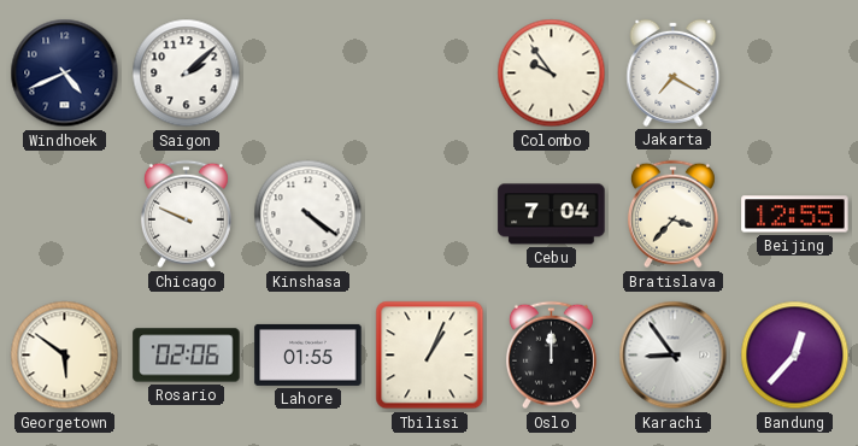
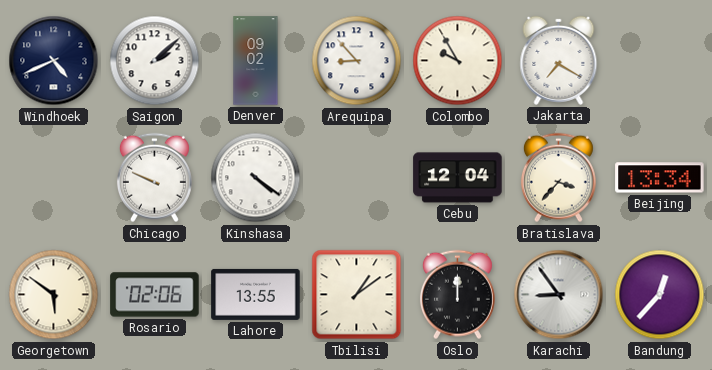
Denver: none -> 09:02
Arequipa: none -> 8:53
Colombo: 9:54 -> 9:55
Cebu: 7:04 -> 12:04
Beijing: 12:55 -> 13:34
Lahore: 01:55 -> 13:55
Tbilisi: 1:04 -> 1:09
